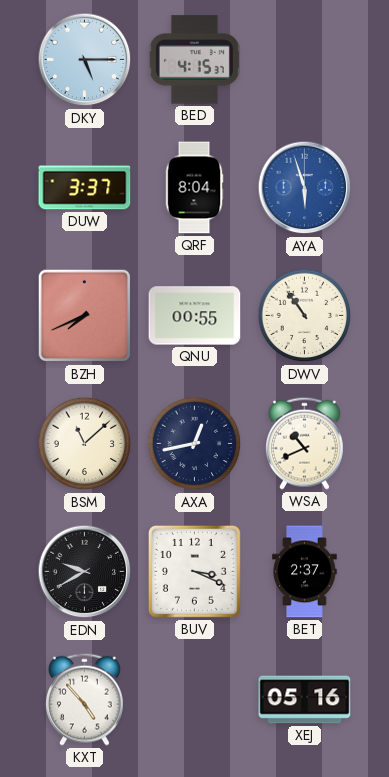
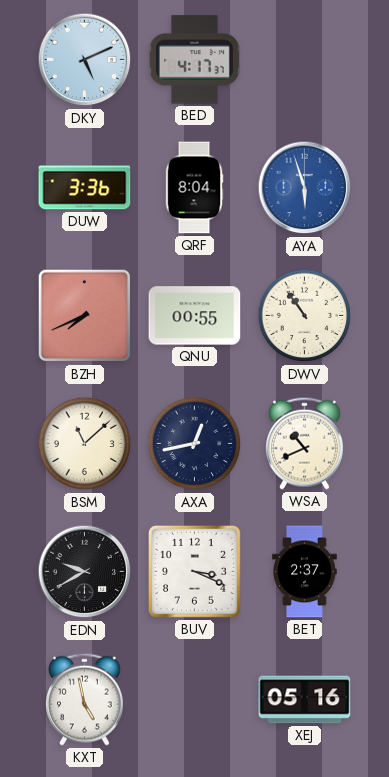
DKY: 5:15 -> 5:11
BED: 4:15 -> 4:17
DUW: 3:37 -> 3:36
KXT: 4:53 -> 4:58
